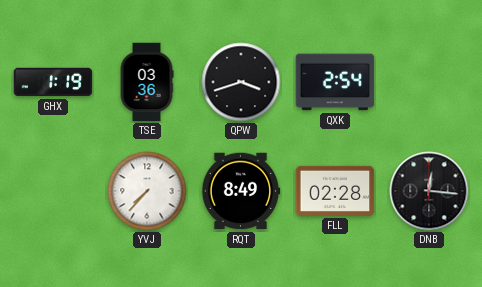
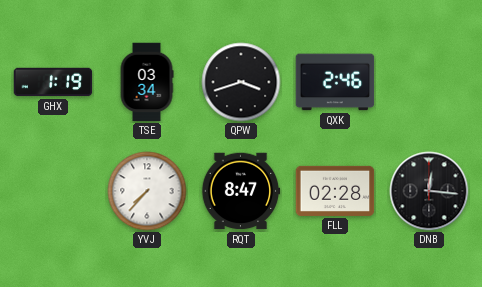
TSE: 03:36 -> 03:34
QXK: 2:54 -> 2:46
RQT: 8:49 -> 8:47
